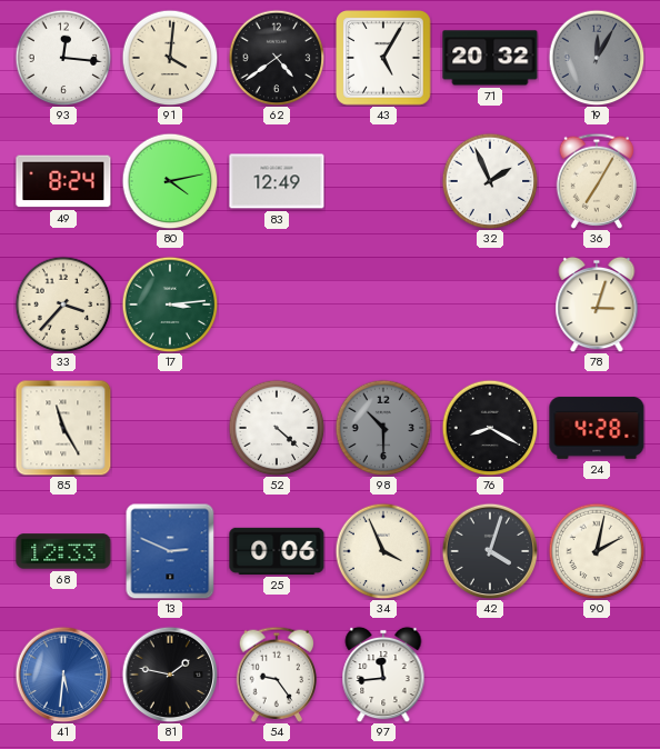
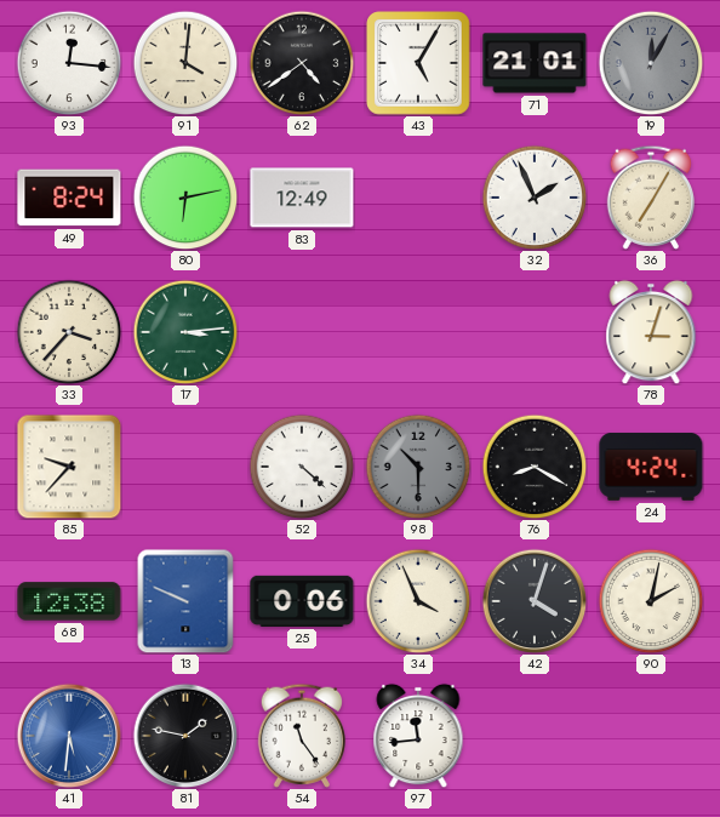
71: 20:32 -> 21:01
80: 4:13 -> 6:13
85: 11:25 -> 9:37
24: 4:28 -> 4:24
68: 12:33 -> 12:38
13: 2:49 -> 9:49
54: 9:24 -> 11:24
